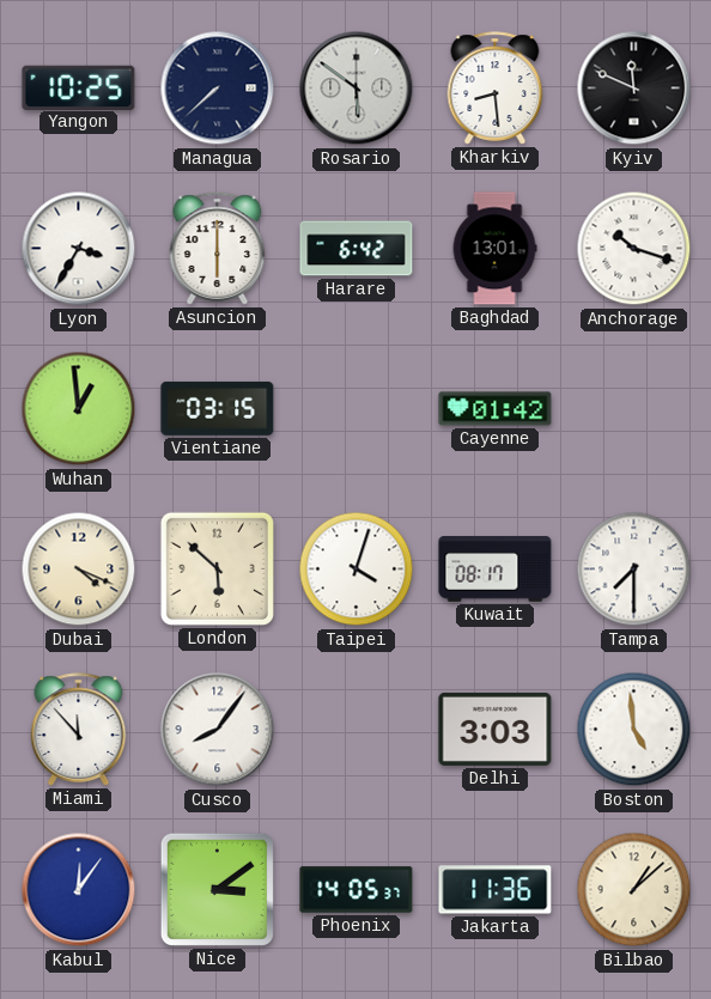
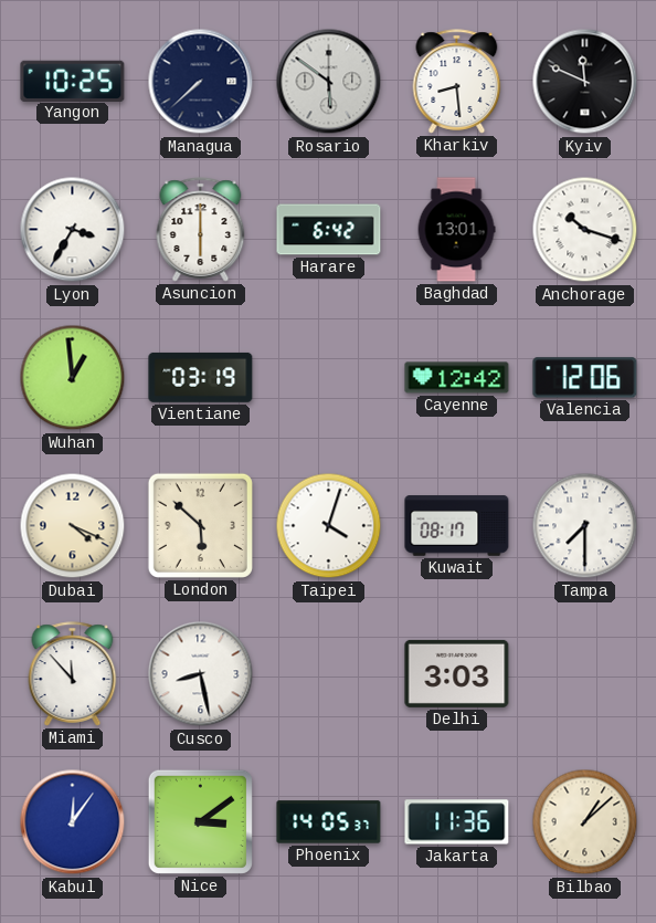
Vientiane: 03:15 -> 03:19
Cayenne: 01:42 -> 12:42
Valencia: none -> 12:06
Cusco: 8:06 -> 8:28
Boston: 4:59 -> none
